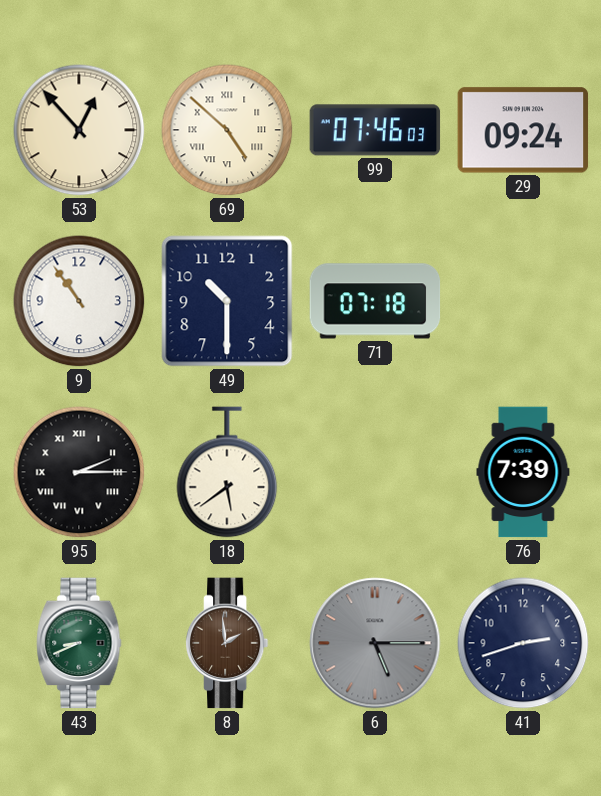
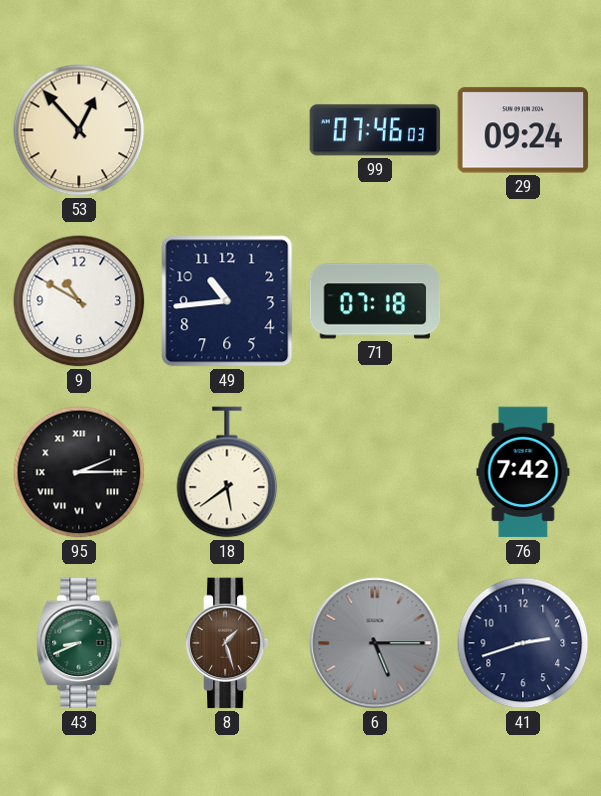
69: 4:52 -> none
9: 10:54 -> 10:50
49: 10:30 -> 10:44
76: 7:39 -> 7:42
8: 1:59 -> 1:27
